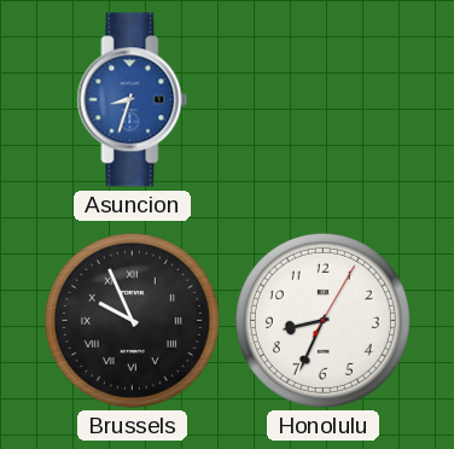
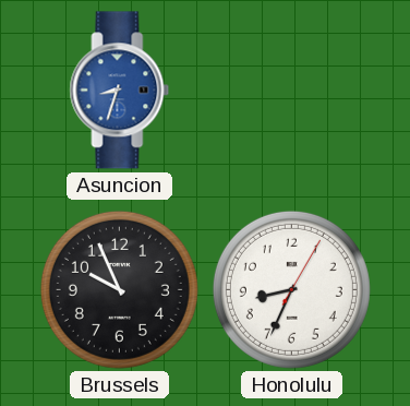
Brussels numerals: Roman -> Arabic
